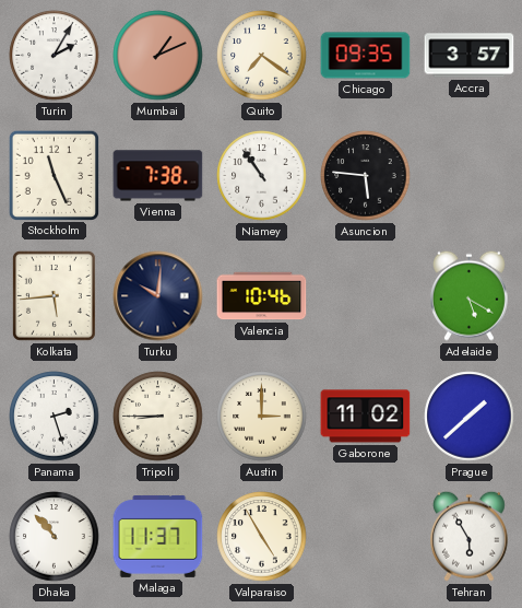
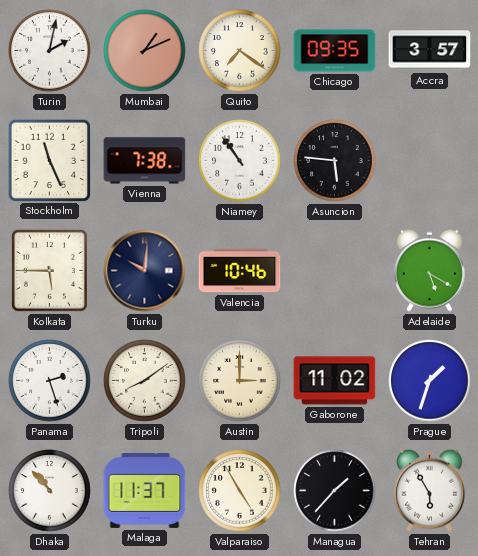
Turin: 2:05 -> 2:02
Kolkata: 5:44 -> 5:45
Tripoli: 8:45 -> 8:09
Prague: 1:38 -> 1:33
Managua: none -> 1:37
